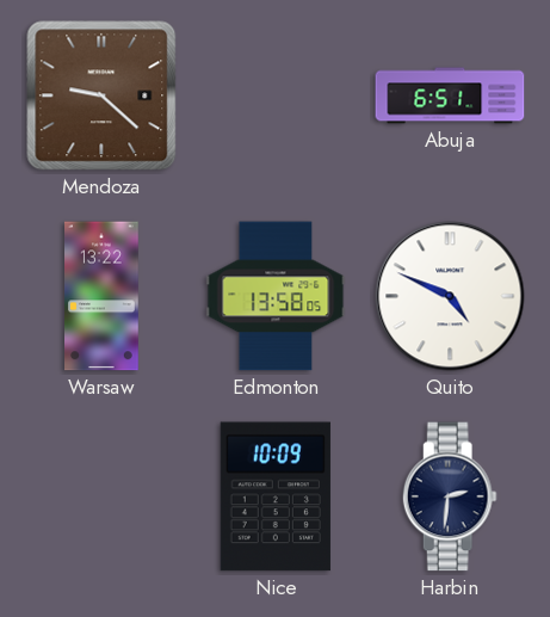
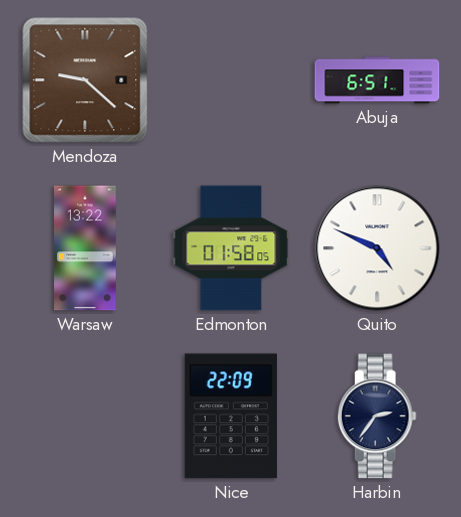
Edmonton: 13:58 -> 01:58
Nice: 10:09 -> 22:09
Harbin: 2:31 -> 2:36
